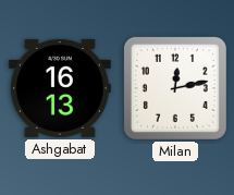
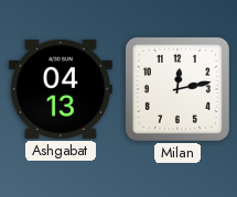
Ashgabat: 16:13 -> 04:13
